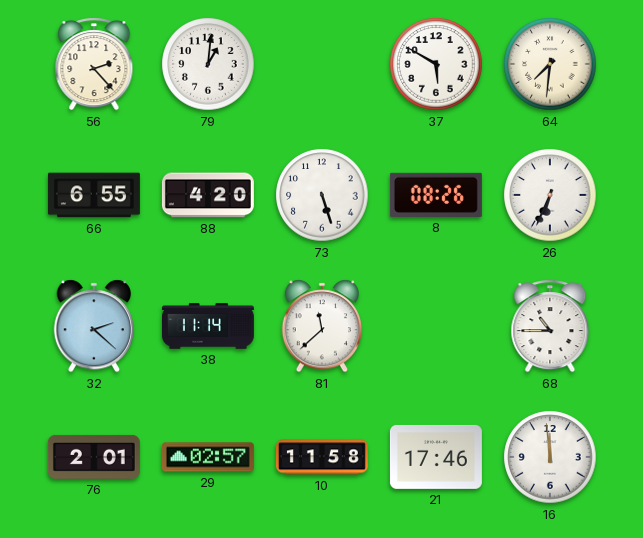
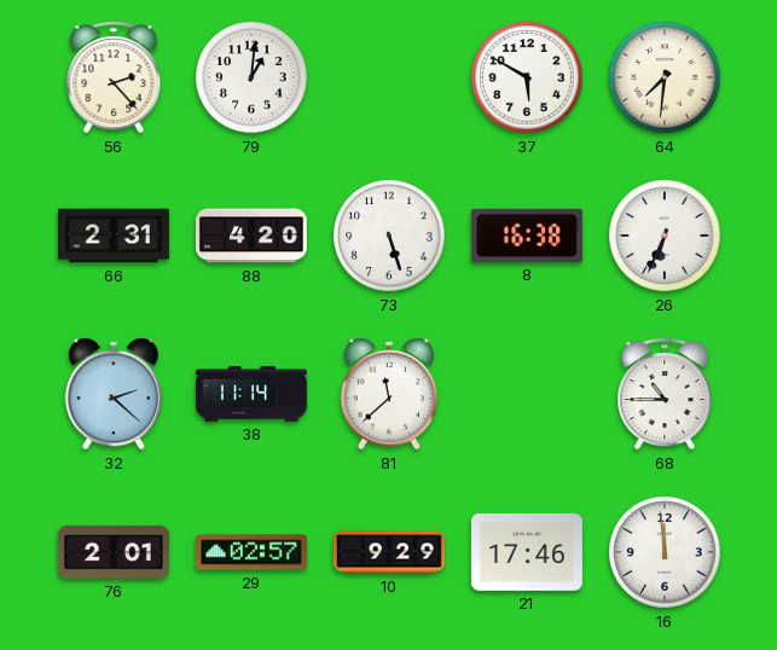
66: 6:55 -> 2:31
8: 08:26 -> 16:38
10: 11:58 -> 9:29
